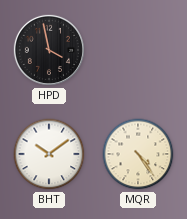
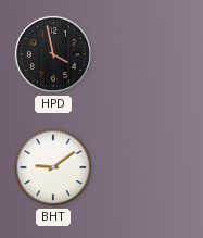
BHT: 10:09 -> 9:09
MQR: 4:24 -> none
